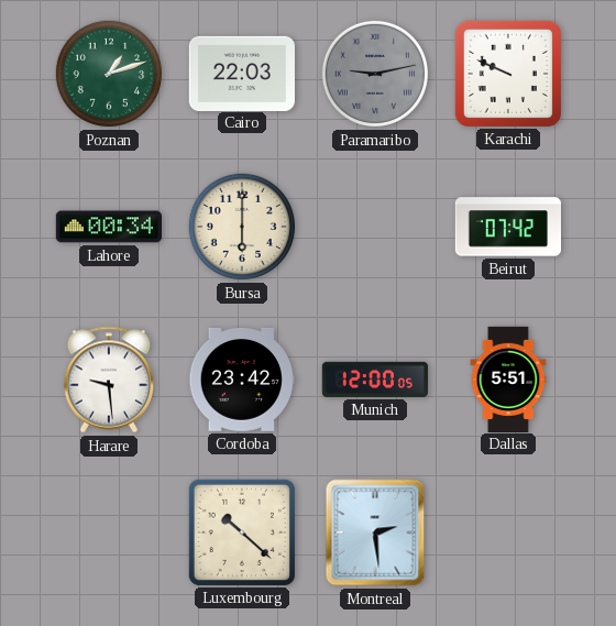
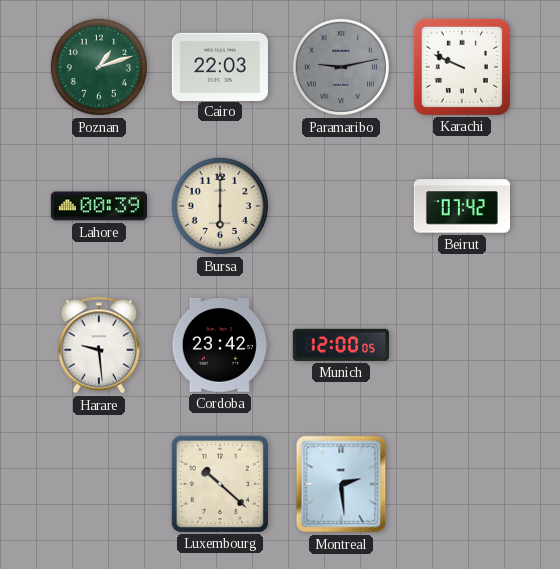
Lahore: 00:34 -> 00:39
Dallas: 5:51 -> none
